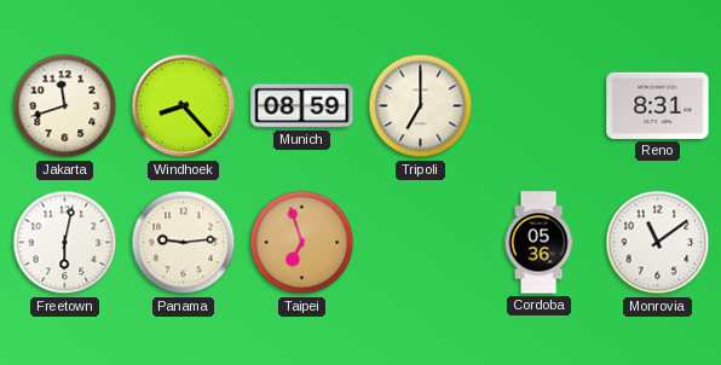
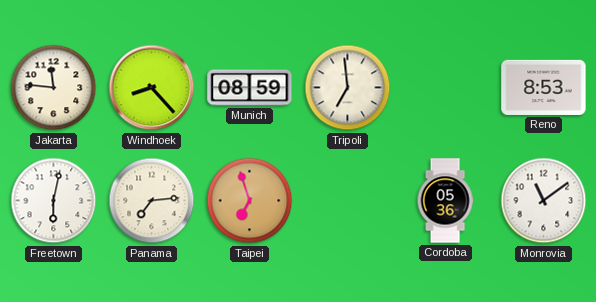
Jakarta: 11:42 -> 11:46
Tripoli: 7:00 -> 6:59
Reno: 8:31 -> 8:53
Panama: 9:14 -> 7:14
